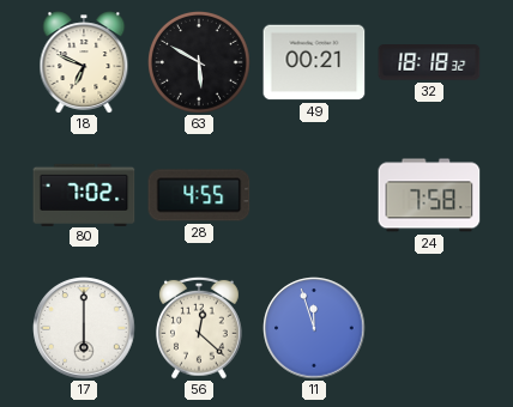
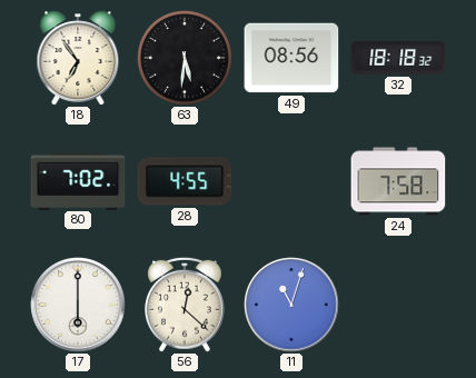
18: 6:49 -> 6:54
63: 5:50 -> 5:31
49: 00:21 -> 08:56
11: 11:57 -> 11:03
